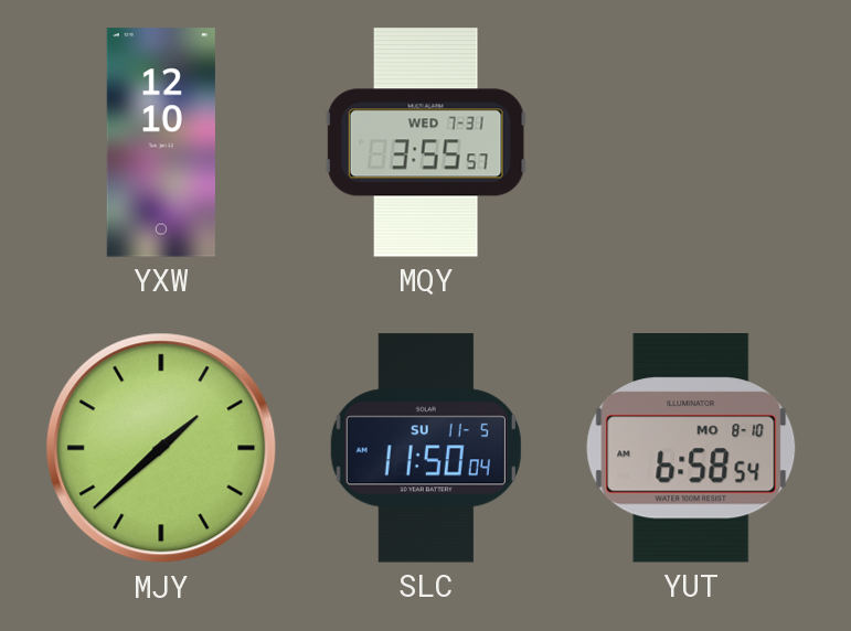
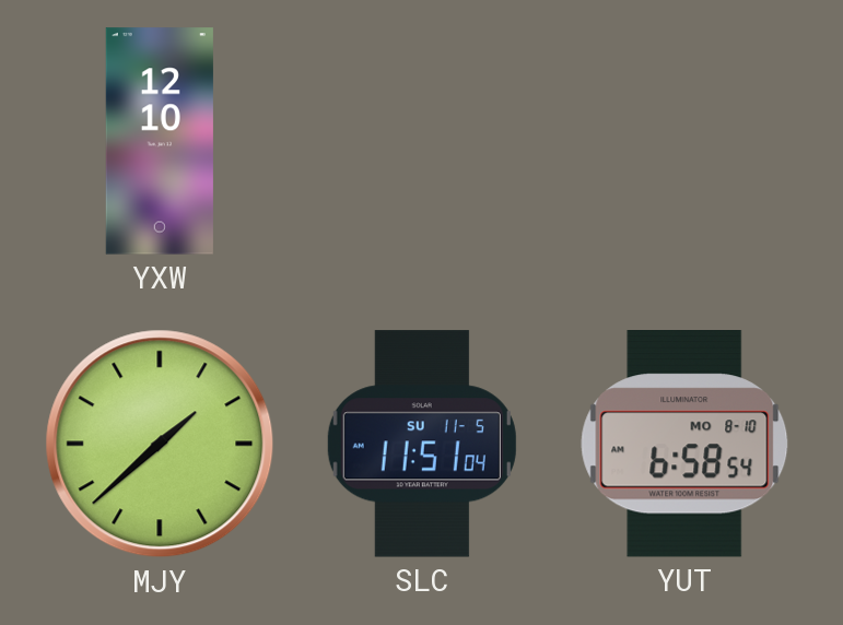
MQY: 3:55 -> none
SLC: 11:50 -> 11:51
